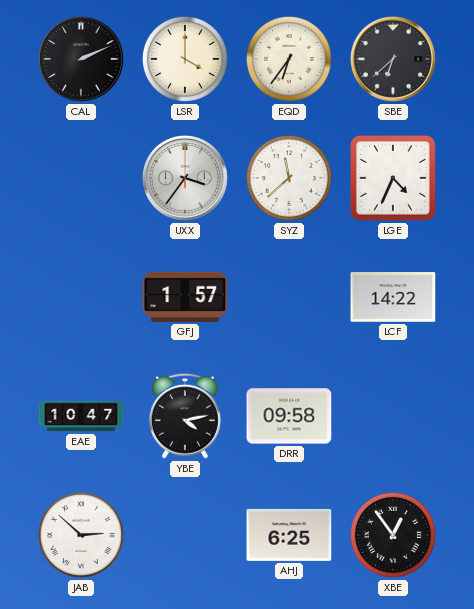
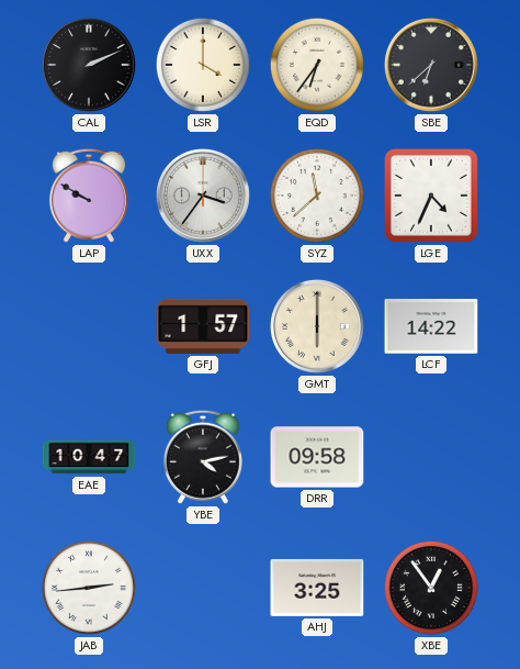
LAP: none -> 9:50
GMT: none -> 6:00
JAB: 2:52 -> 2:44
AHJ: 6:25 -> 3:25
